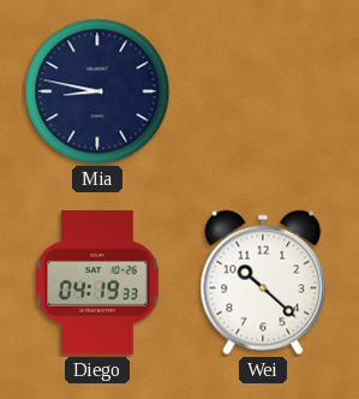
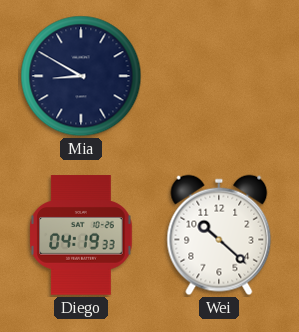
Mia: 8:47 -> 8:50
